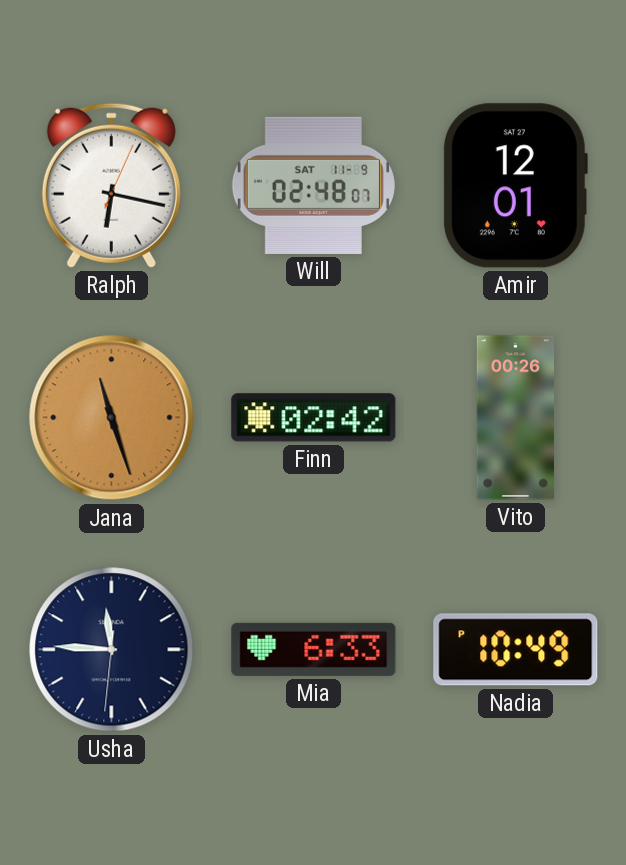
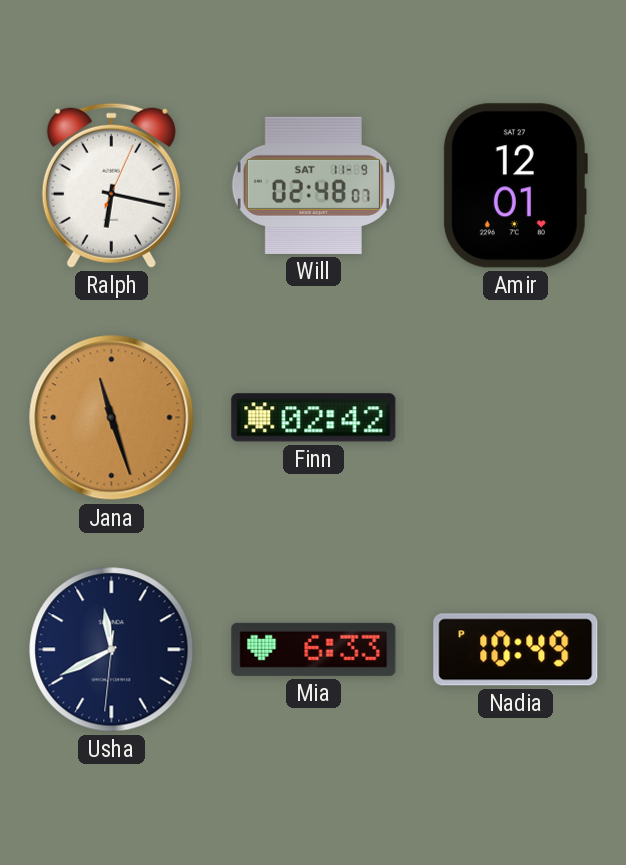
Vito: 00:26 -> none
Usha: 11:45 -> 11:40
